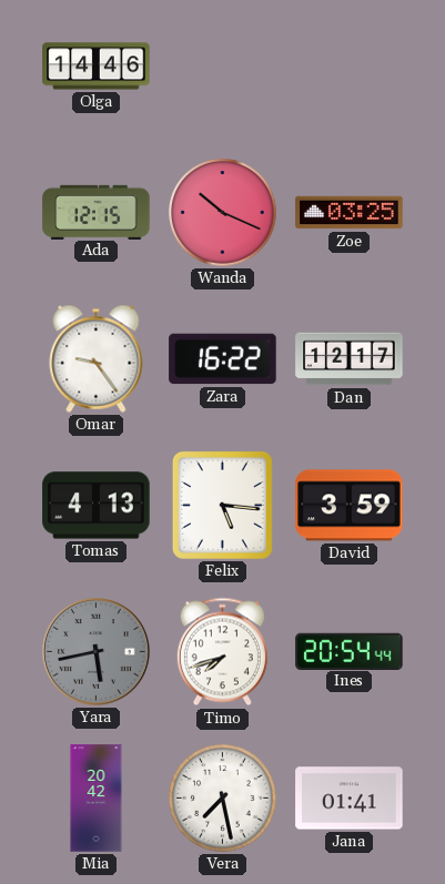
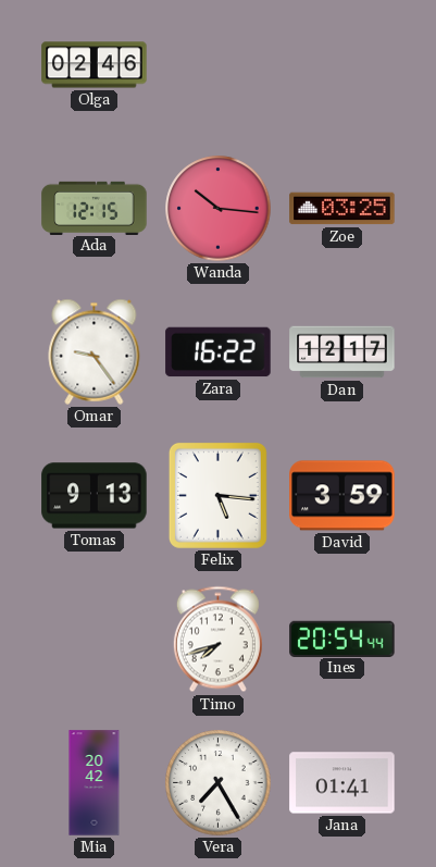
Olga: 14:46 -> 02:46
Wanda: 10:19 -> 10:16
Tomas: 4:13 -> 9:13
Yara: 5:43 -> none
Vera: 7:28 -> 7:25
